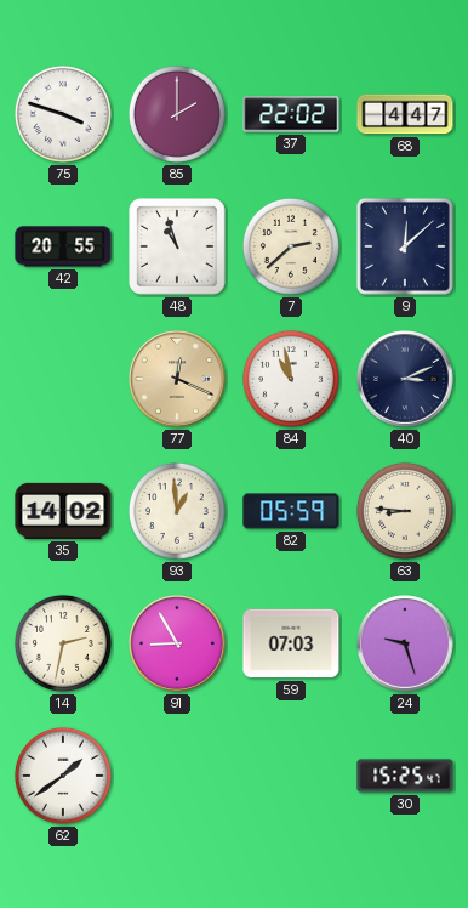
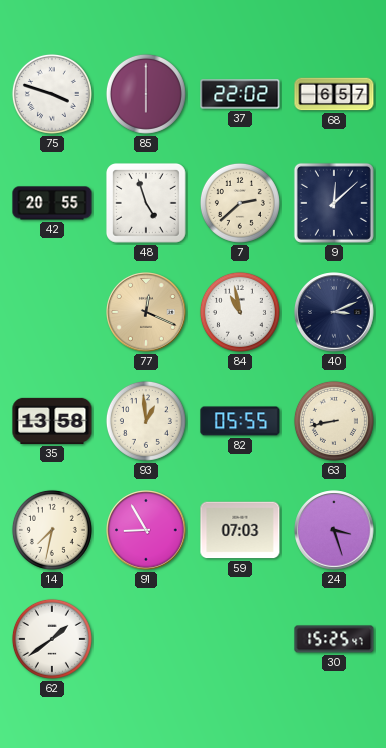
85: 2:00 -> 6:00
68: 4:47 -> 6:57
48: 10:57 -> 4:57
35: 14:02 -> 13:58
82: 05:59 -> 05:55
63: 8:46 -> 8:43
14: 2:32 -> 7:32
24: 9:27 -> 3:27
